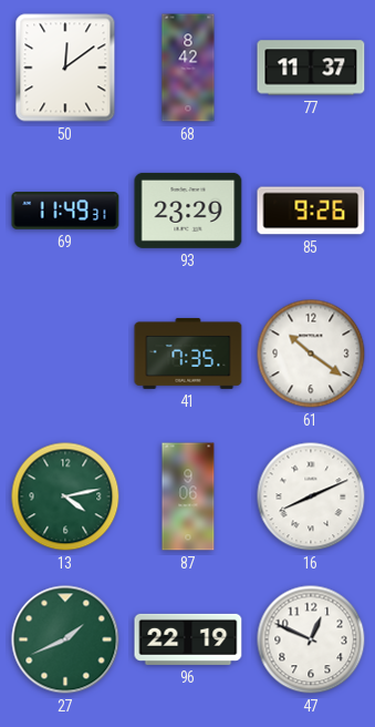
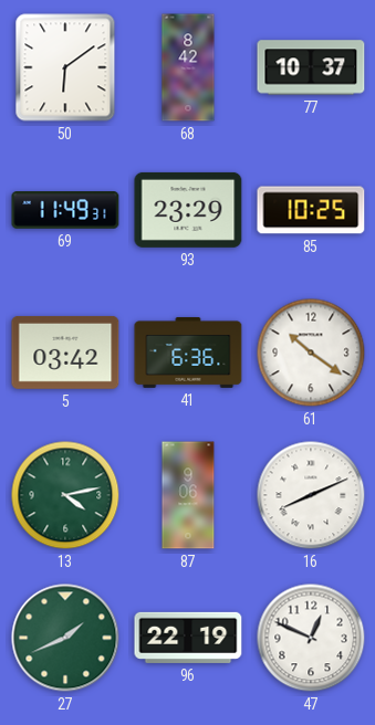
50: 12:09 -> 6:09
77: 11:37 -> 10:37
85: 9:26 -> 10:25
5: none -> 03:42
41: 7:35 -> 6:36
